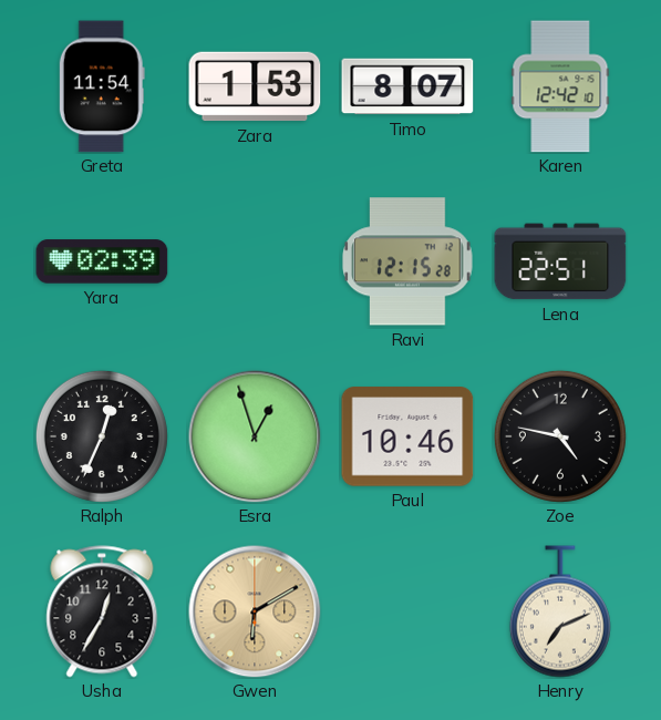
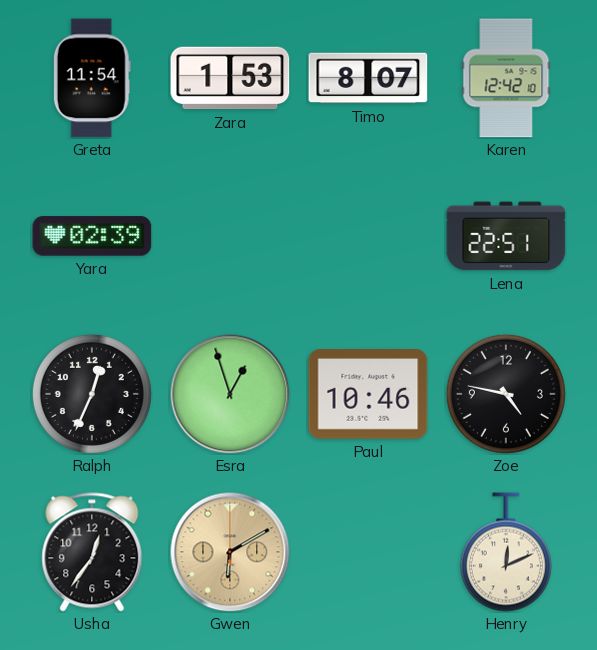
Ravi: 12:15 -> none
Usha: 12:35 -> 12:36
Henry: 7:11 -> 12:11
